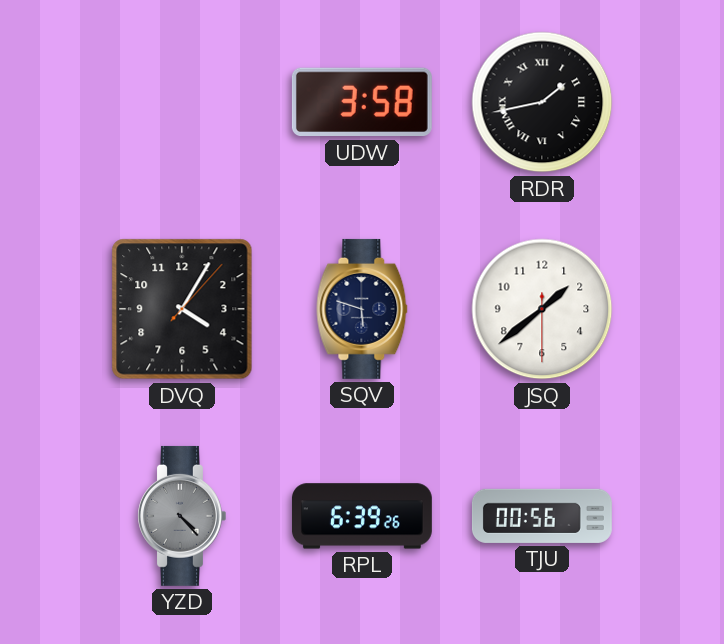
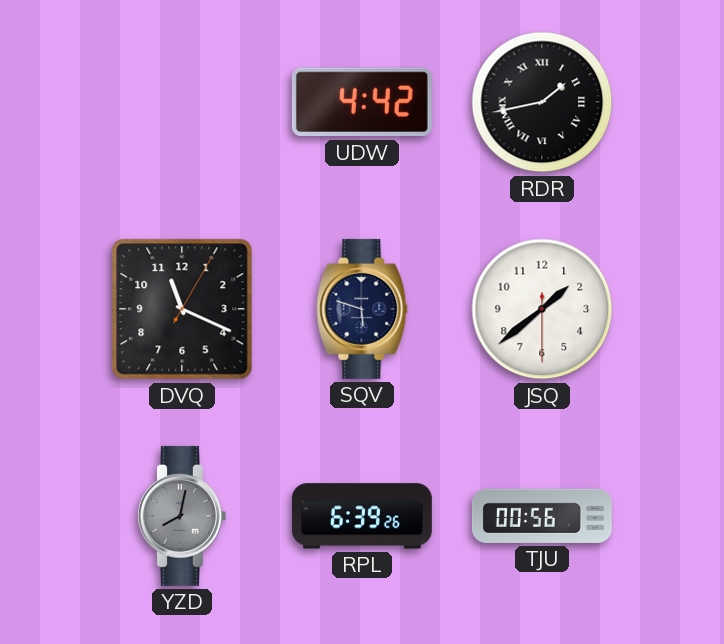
UDW: 3:58 -> 4:42
DVQ: 4:05 -> 11:19
YZD: 4:23 -> 8:02
